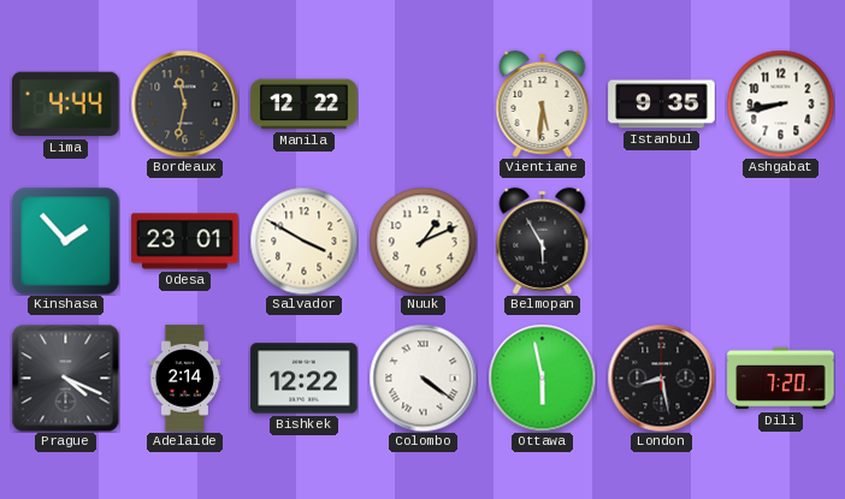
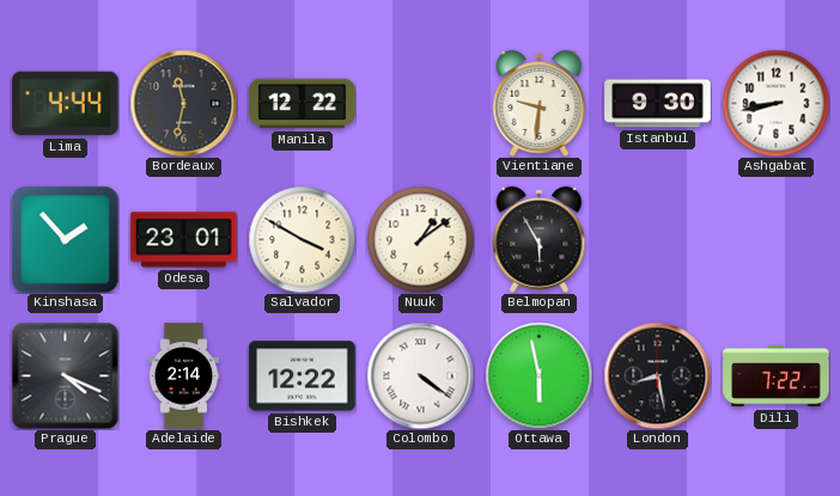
Vientiane: 5:31 -> 9:31
Istanbul: 9:35 -> 9:30
Nuuk: 1:11 -> 1:09
Dili: 7:20 -> 7:22
